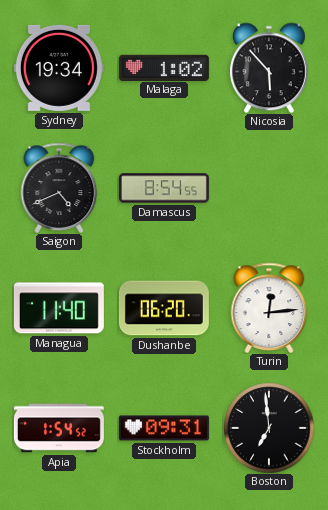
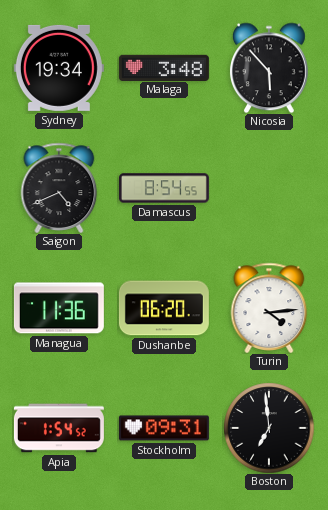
Malaga: 1:02 -> 3:48
Managua: 11:40 -> 11:36
Turin: 12:14 -> 4:14
